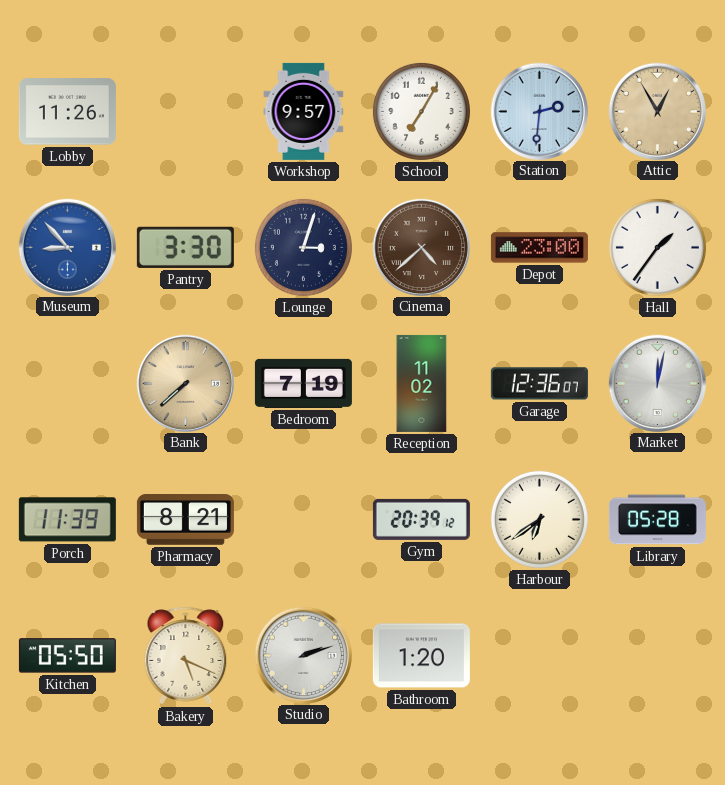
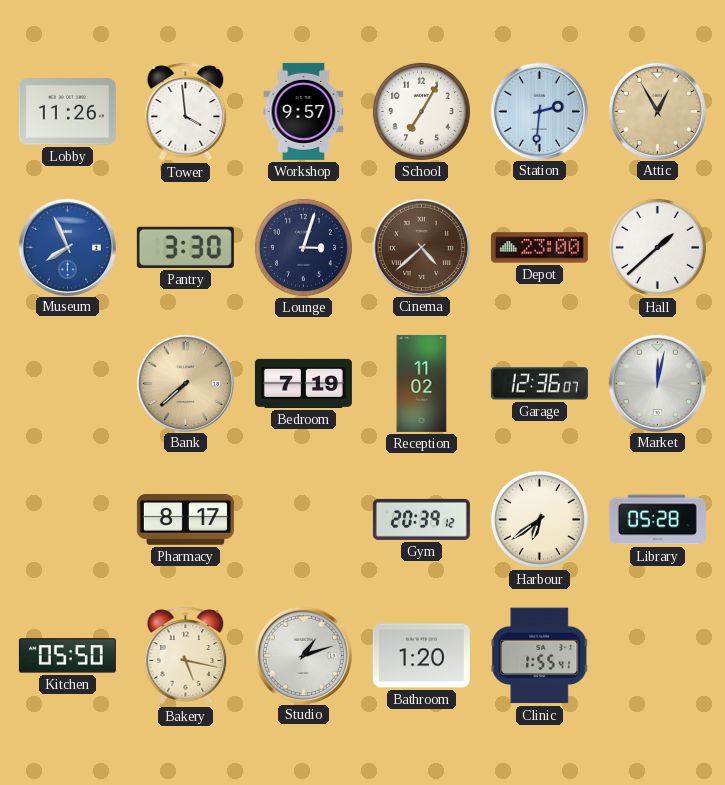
Tower: none -> 3:59
Museum: 8:53 -> 7:56
Hall: 1:36 -> 1:38
Porch: 11:39 -> none
Pharmacy: 8:21 -> 8:17
Bakery: 5:19 -> 5:17
Studio: 2:12 -> 1:12
Clinic: none -> 1:55
